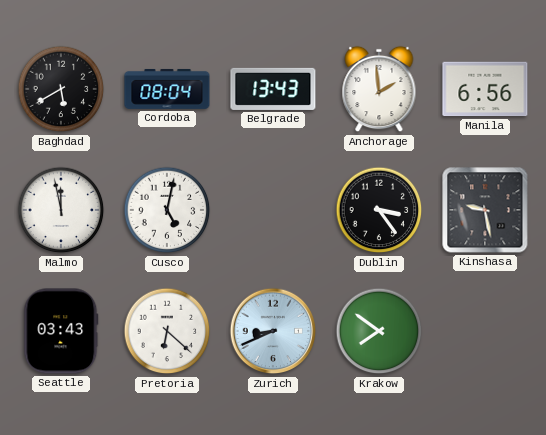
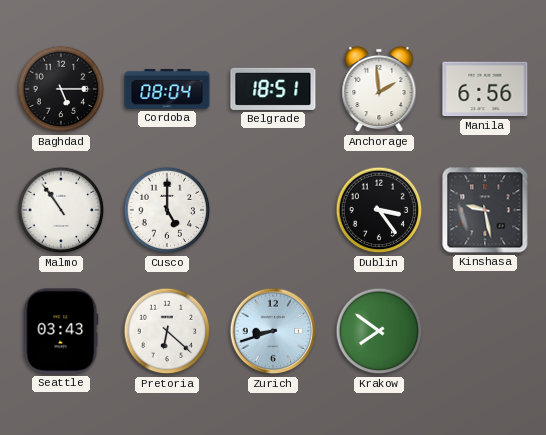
Baghdad: 5:40 -> 5:15
Belgrade: 13:43 -> 18:51
Malmo: 11:58 -> 10:54
Cusco: 5:02 -> 5:00
Zurich: 8:41 -> 8:42
